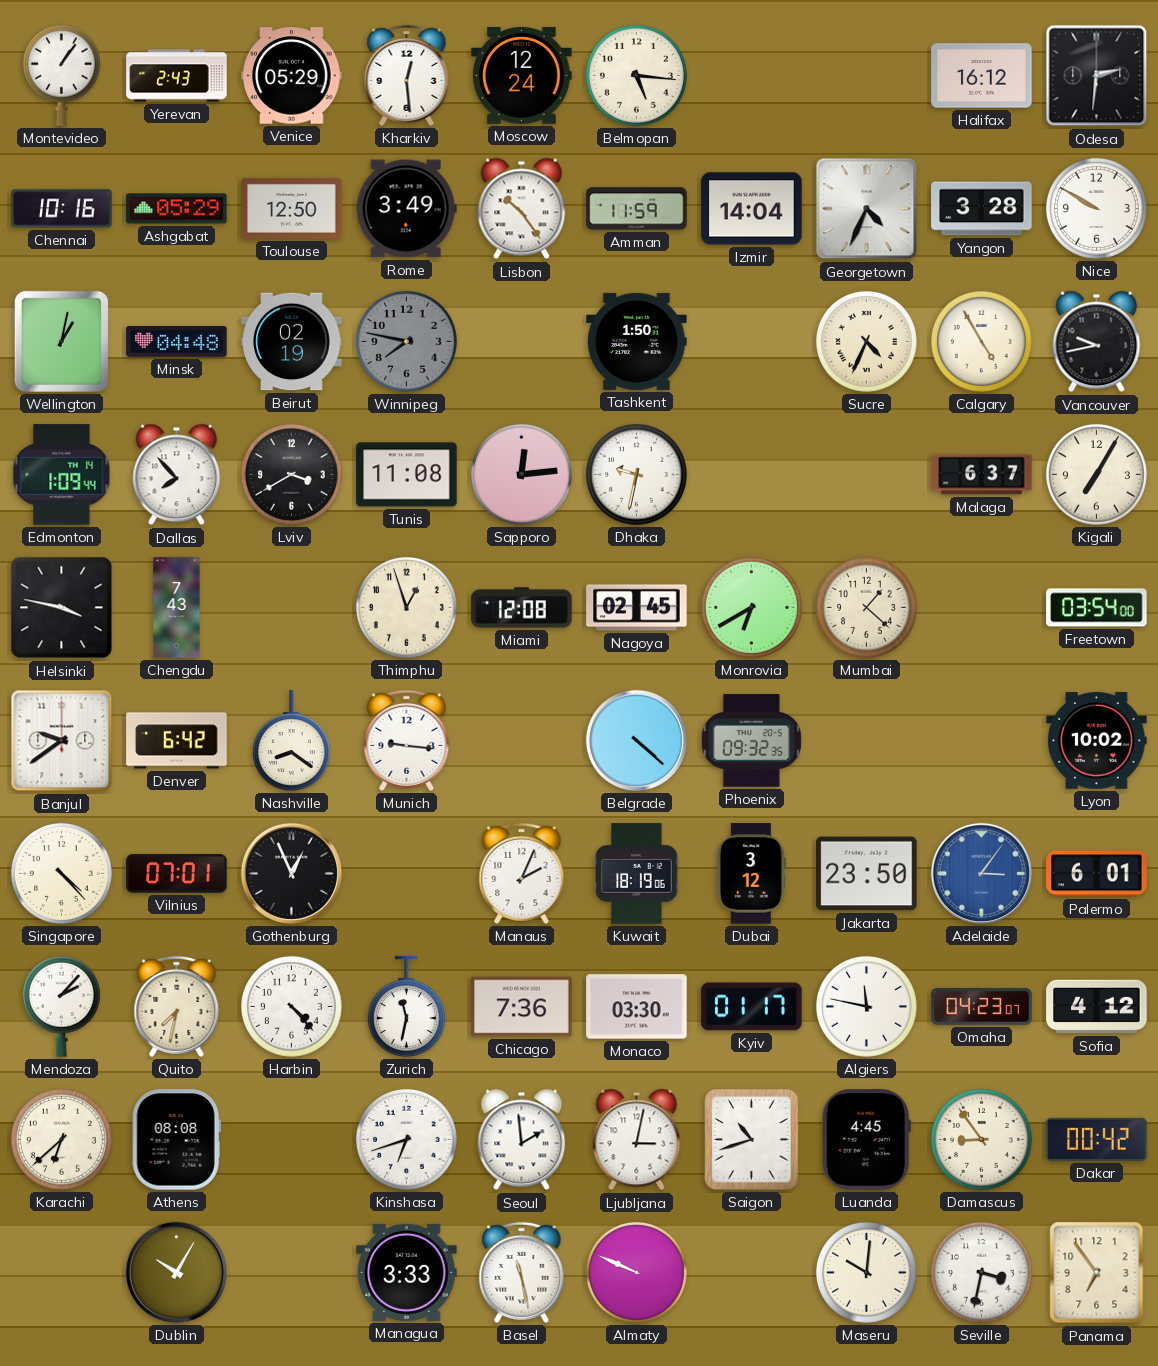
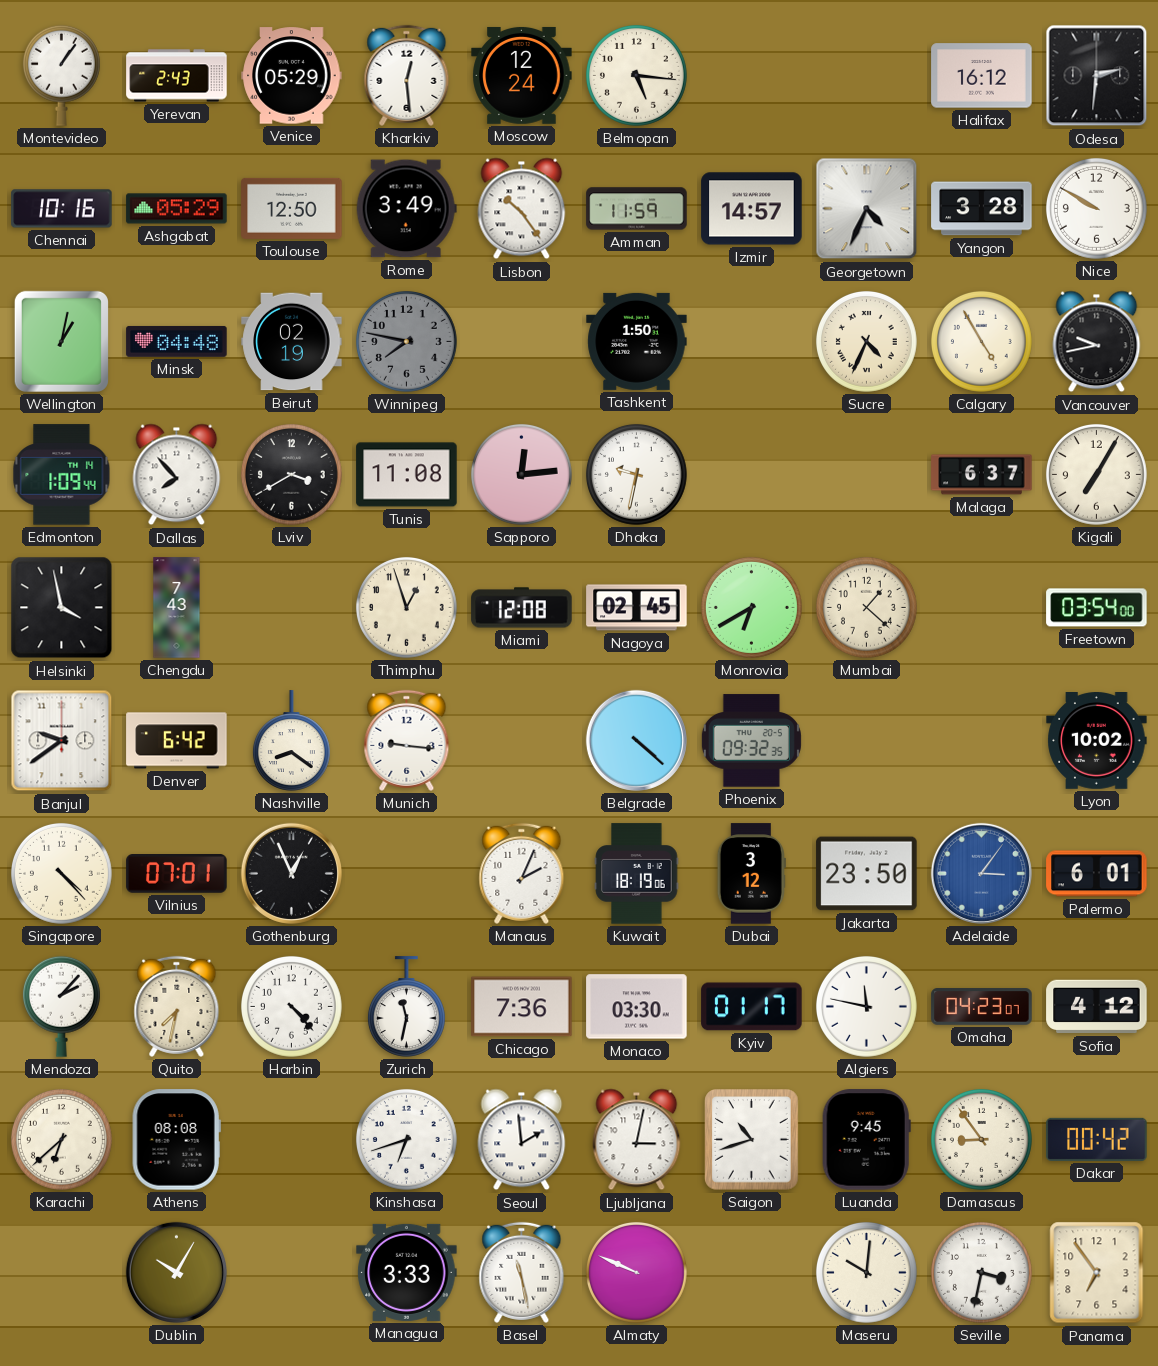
Izmir: 14:04 -> 14:57
Helsinki: 3:47 -> 3:58
Luanda: 4:45 -> 9:45
